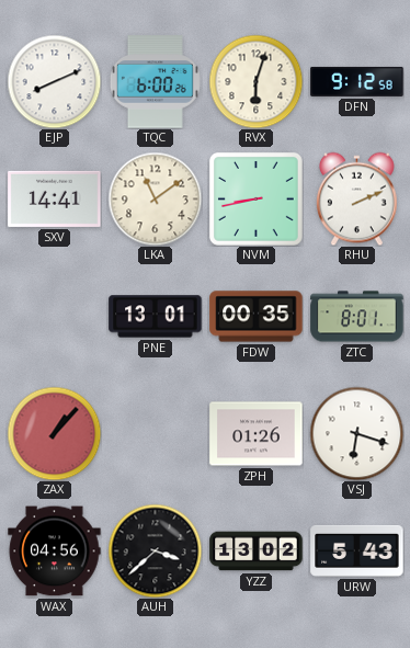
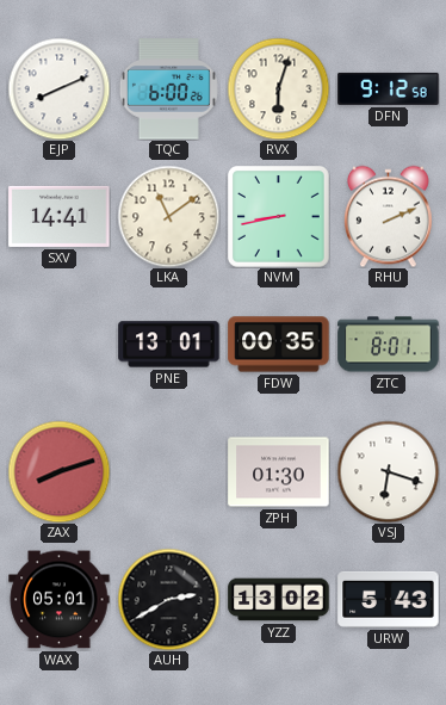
ZAX: 1:07 -> 8:12
ZPH: 01:26 -> 01:30
WAX: 04:56 -> 05:01
AUH: 3:38 -> 2:40
